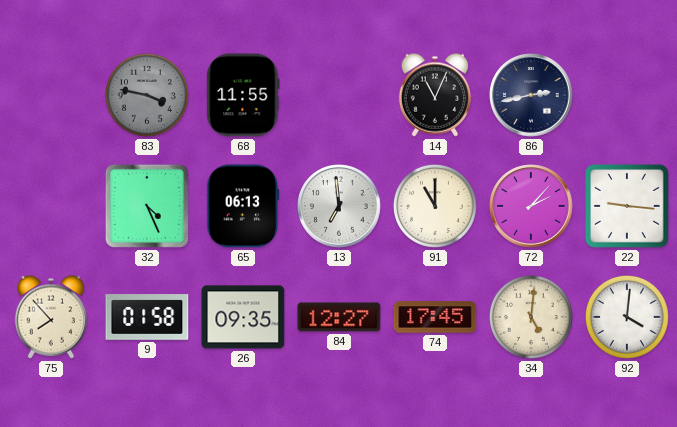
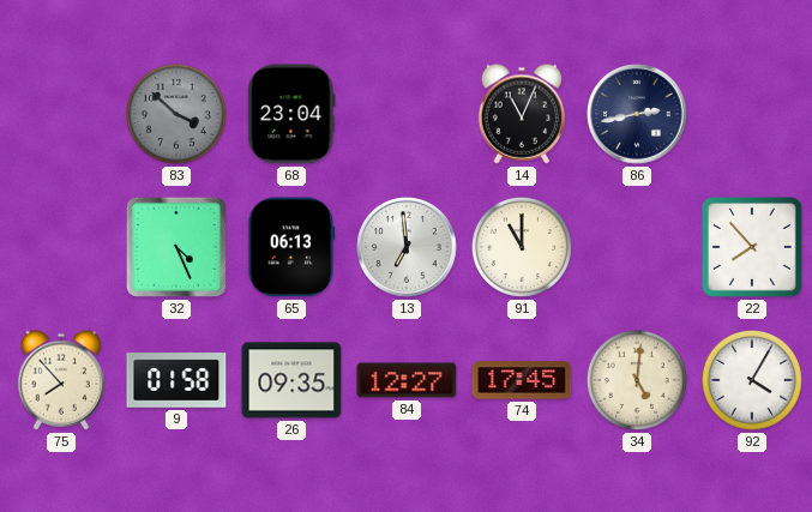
83: 3:47 -> 3:52
68: 11:55 -> 23:04
72: 2:07 -> none
22: 9:16 -> 7:53
92: 4:01 -> 4:05
